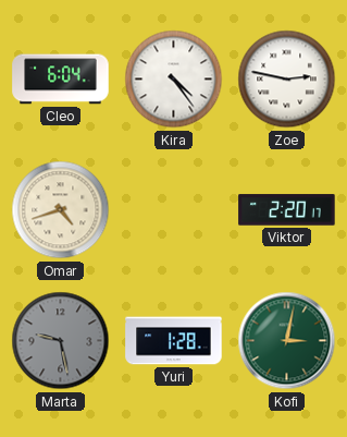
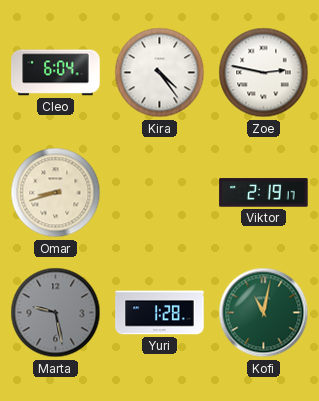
Omar: 4:42 -> 8:42
Viktor: 2:20 -> 2:19
Kofi: 3:02 -> 11:02
